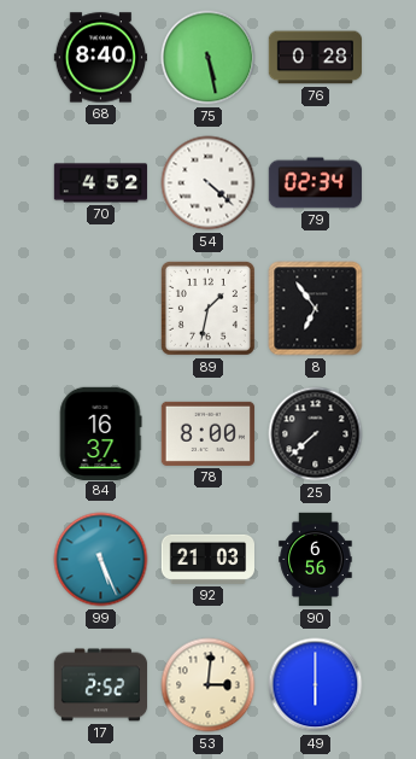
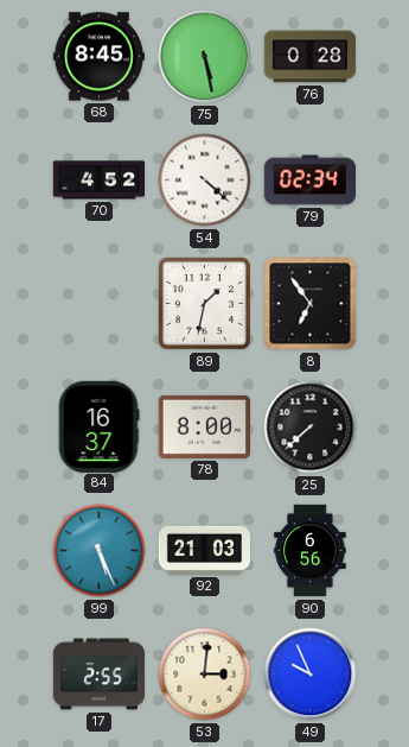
68: 8:40 -> 8:45
17: 2:52 -> 2:55
49: 6:00 -> 9:56
